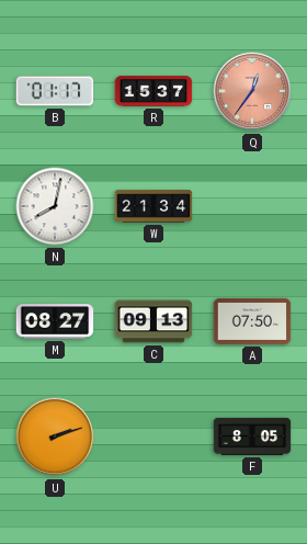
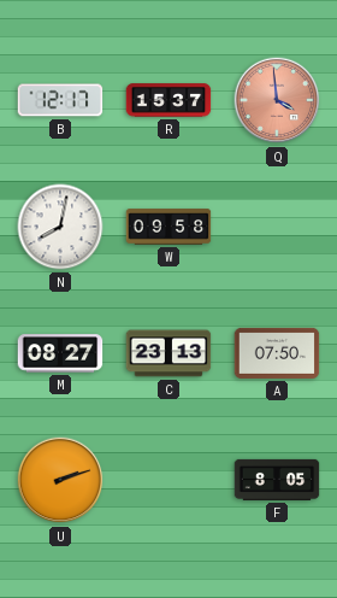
B: 01:17 -> 12:17
Q: 12:36 -> 3:59
W: 21:34 -> 09:58
C: 09:13 -> 23:13
